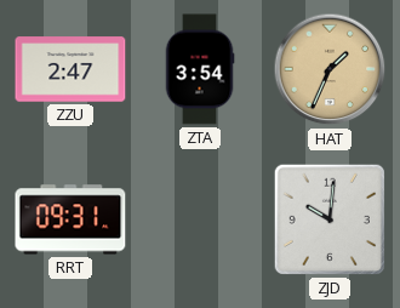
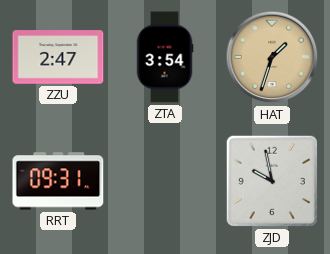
HAT: 1:34 -> 1:33
ZJD: 10:01 -> 9:58
